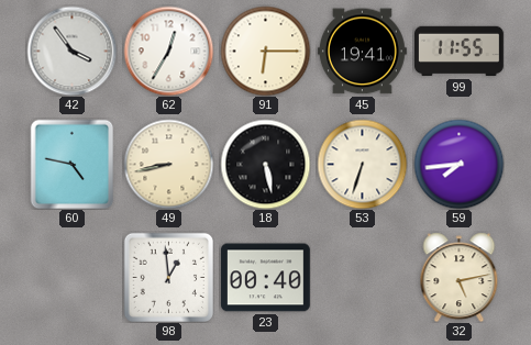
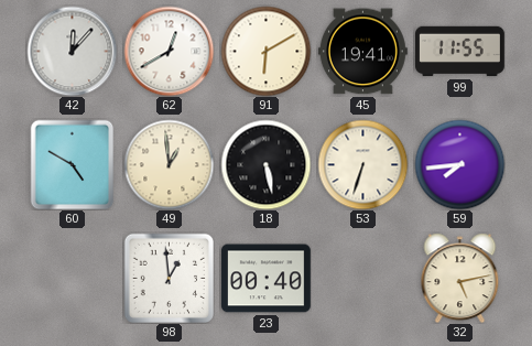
42: 3:54 -> 12:07
62: 12:35 -> 12:40
91: 6:15 -> 6:10
60: 4:47 -> 4:50
49: 8:43 -> 12:59
